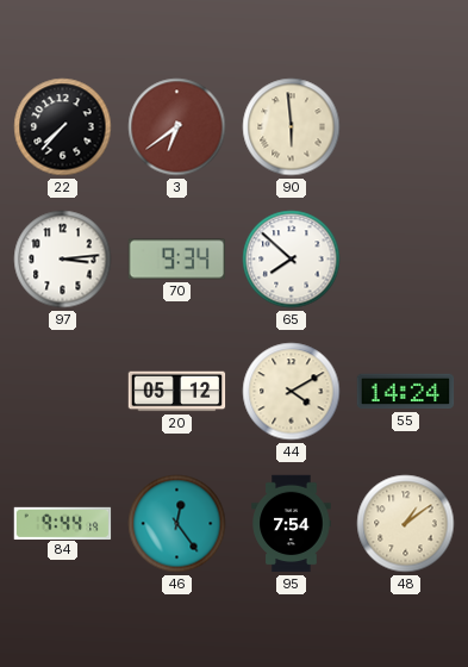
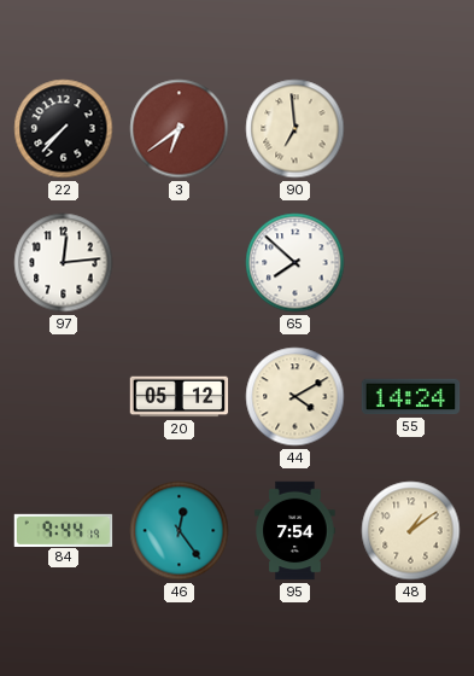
90: 5:59 -> 6:59
97: 3:14 -> 12:14
70: 9:34 -> none
